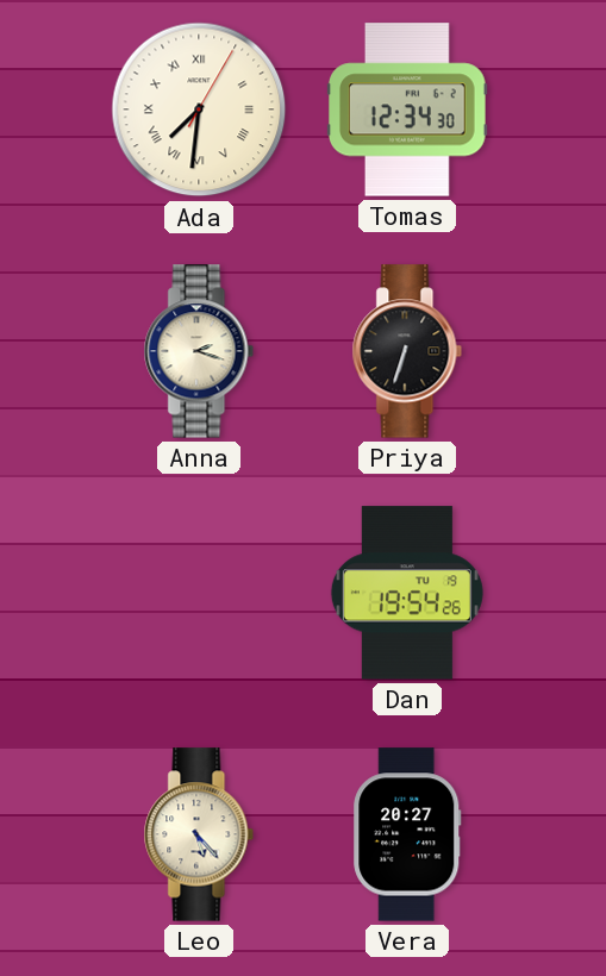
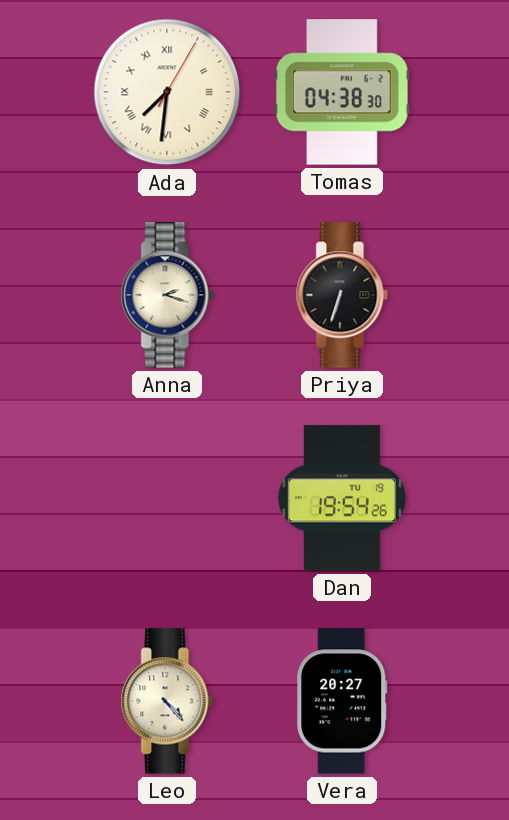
Tomas: 12:34 -> 04:38
Leo: 5:23 -> 4:23
